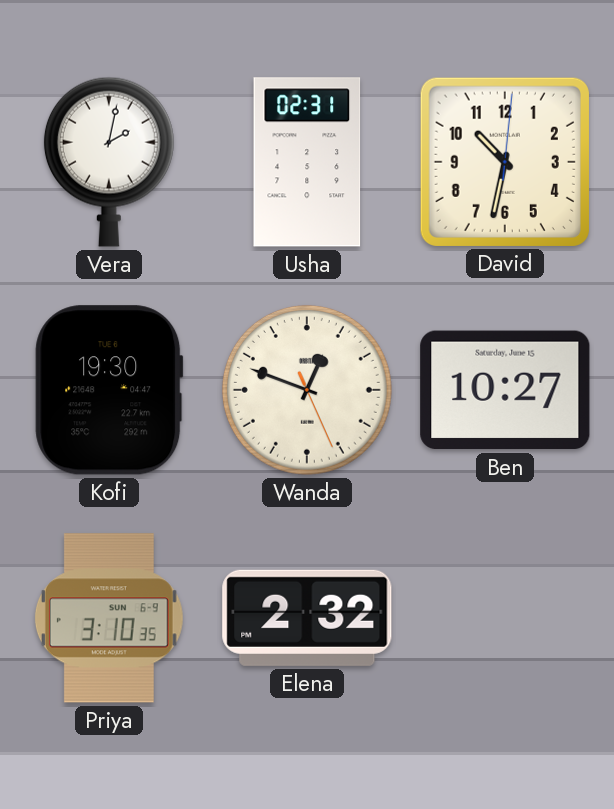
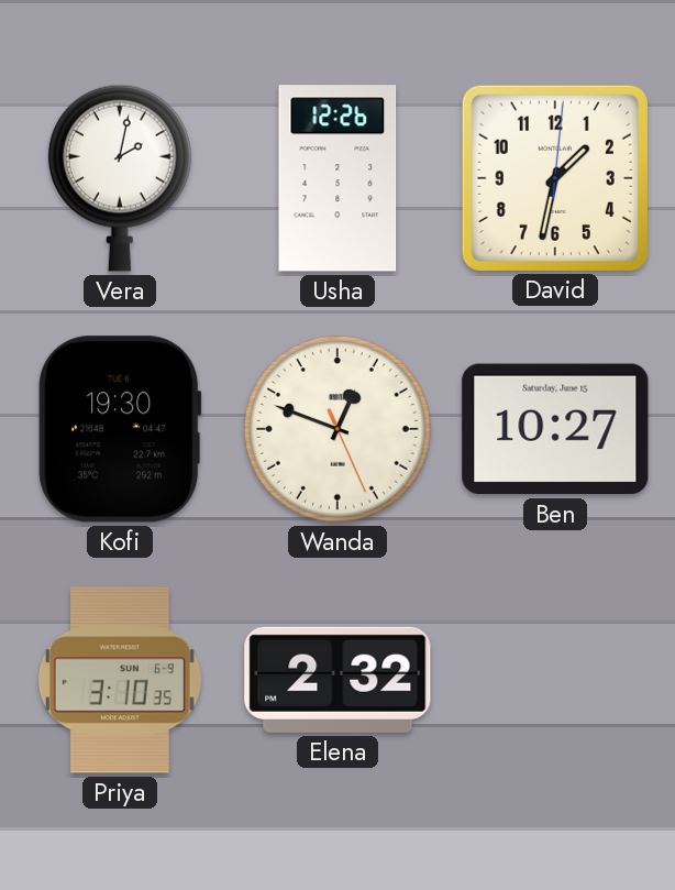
Usha: 02:31 -> 12:26
David: 10:32 -> 1:32
